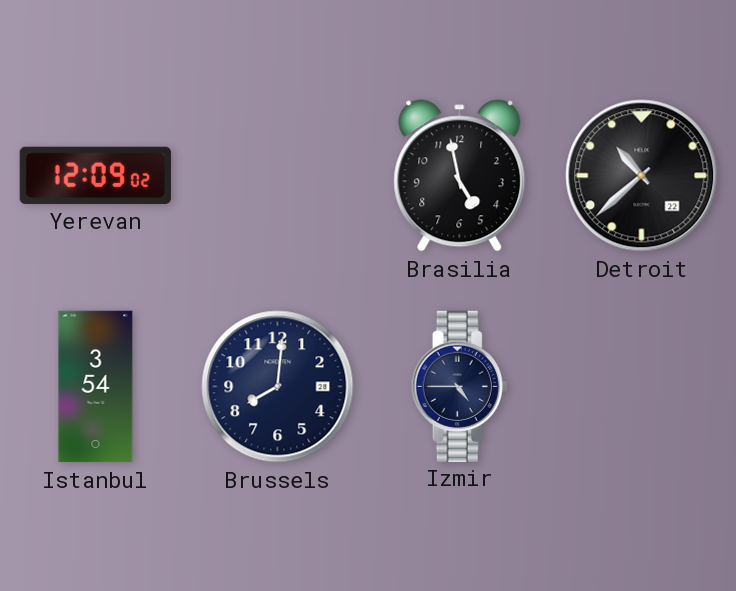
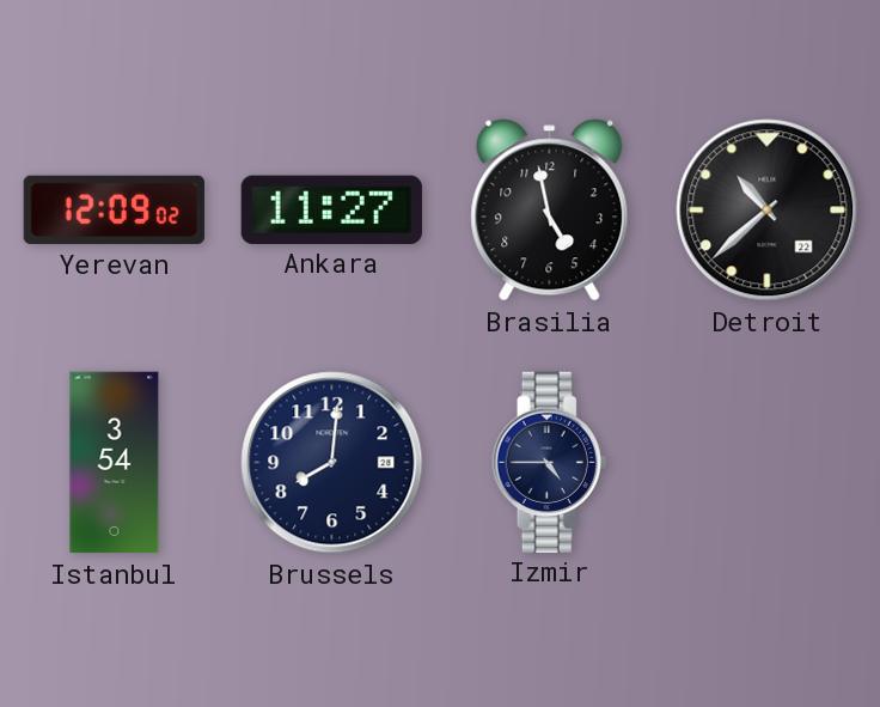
Ankara: none -> 11:27
